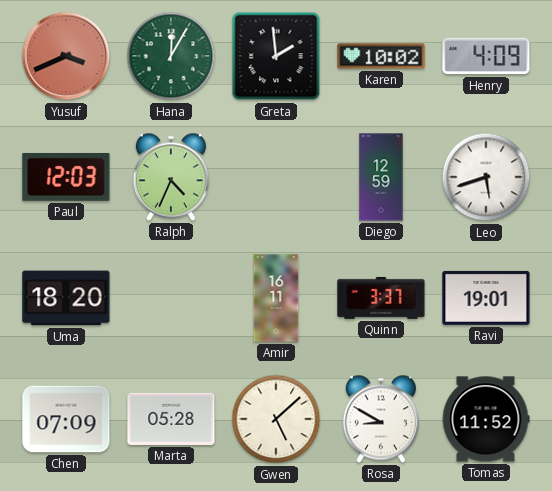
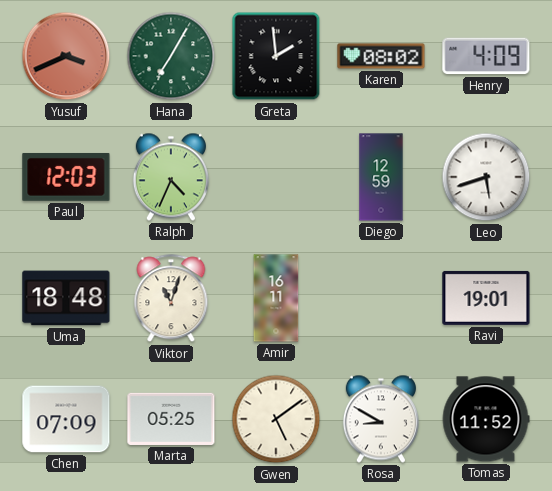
Hana: 12:05 -> 7:05
Karen: 10:02 -> 08:02
Uma: 18:20 -> 18:48
Viktor: none -> 11:03
Quinn: 3:37 -> none
Marta: 05:28 -> 05:25
Gwen: 5:08 -> 5:09
